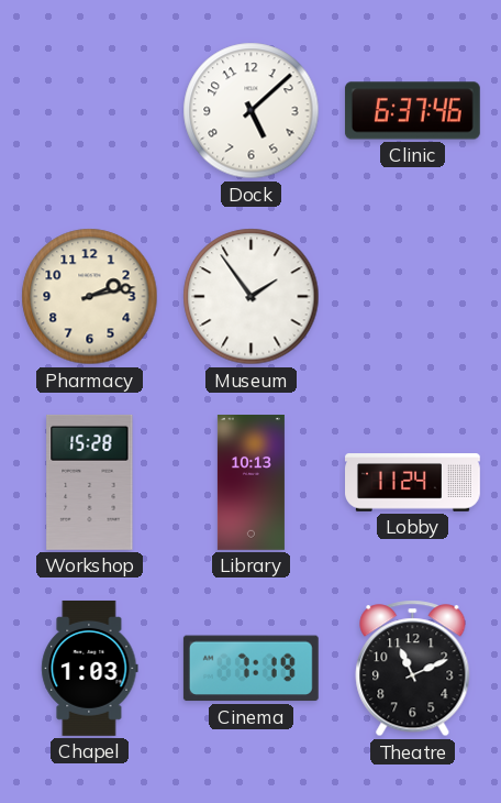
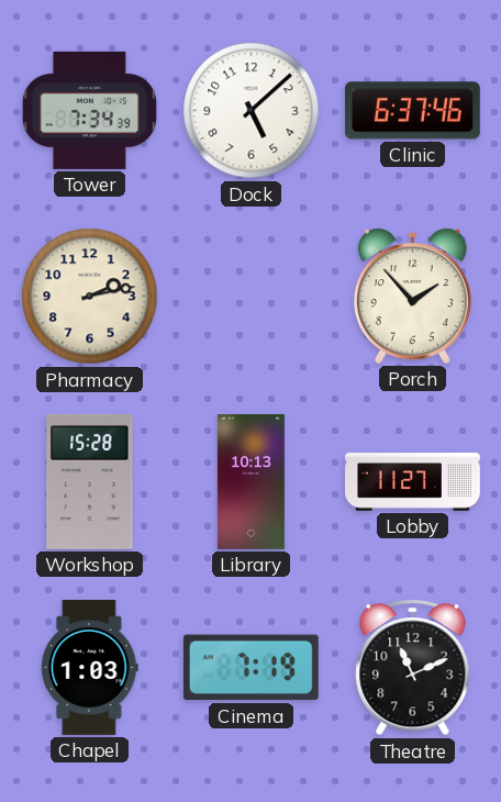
Tower: none -> 7:34
Museum: 1:54 -> none
Porch: none -> 1:53
Lobby: 11:24 -> 11:27
